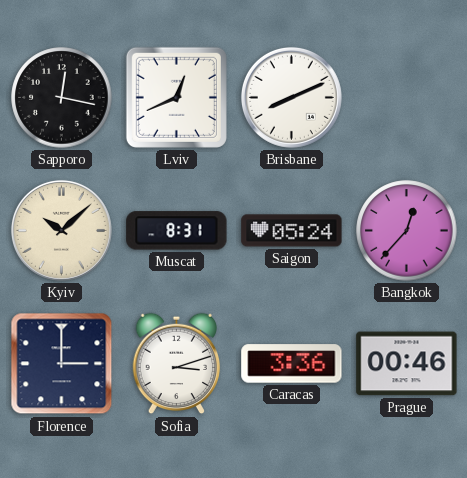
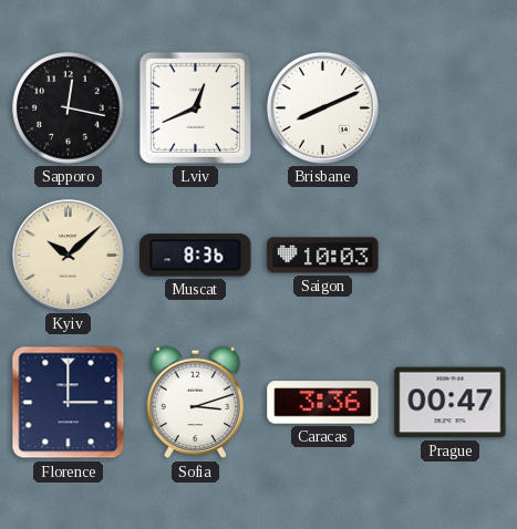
Muscat: 8:31 -> 8:36
Saigon: 05:24 -> 10:03
Bangkok: 12:37 -> none
Prague: 00:46 -> 00:47
